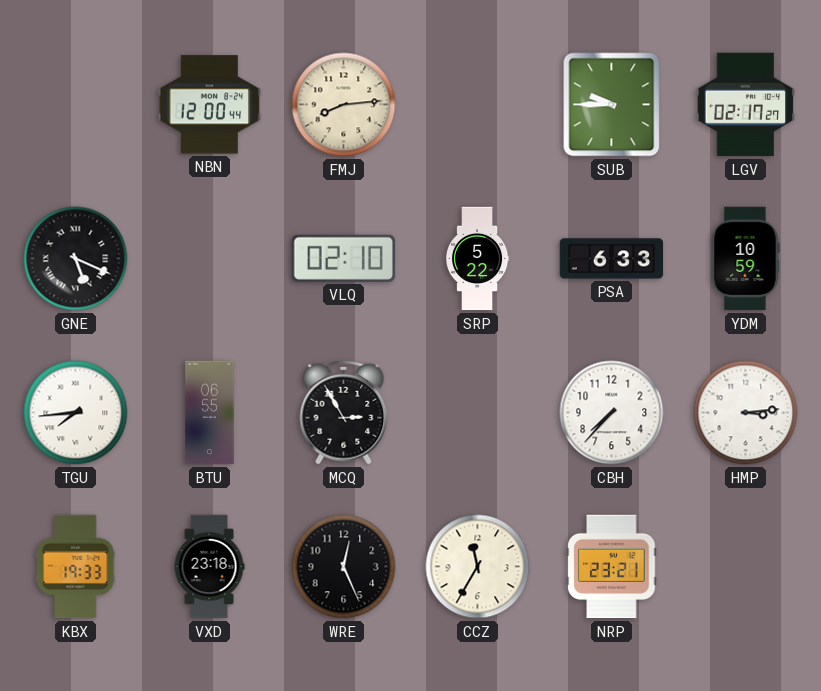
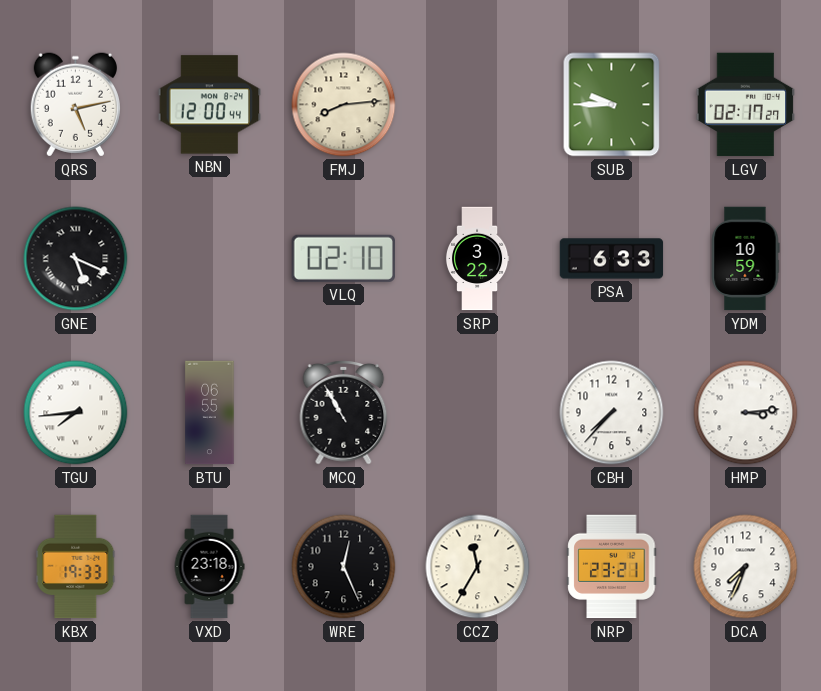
QRS: none -> 5:13
SRP: 5:22 -> 3:22
MCQ: 2:55 -> 10:55
DCA: none -> 7:34
